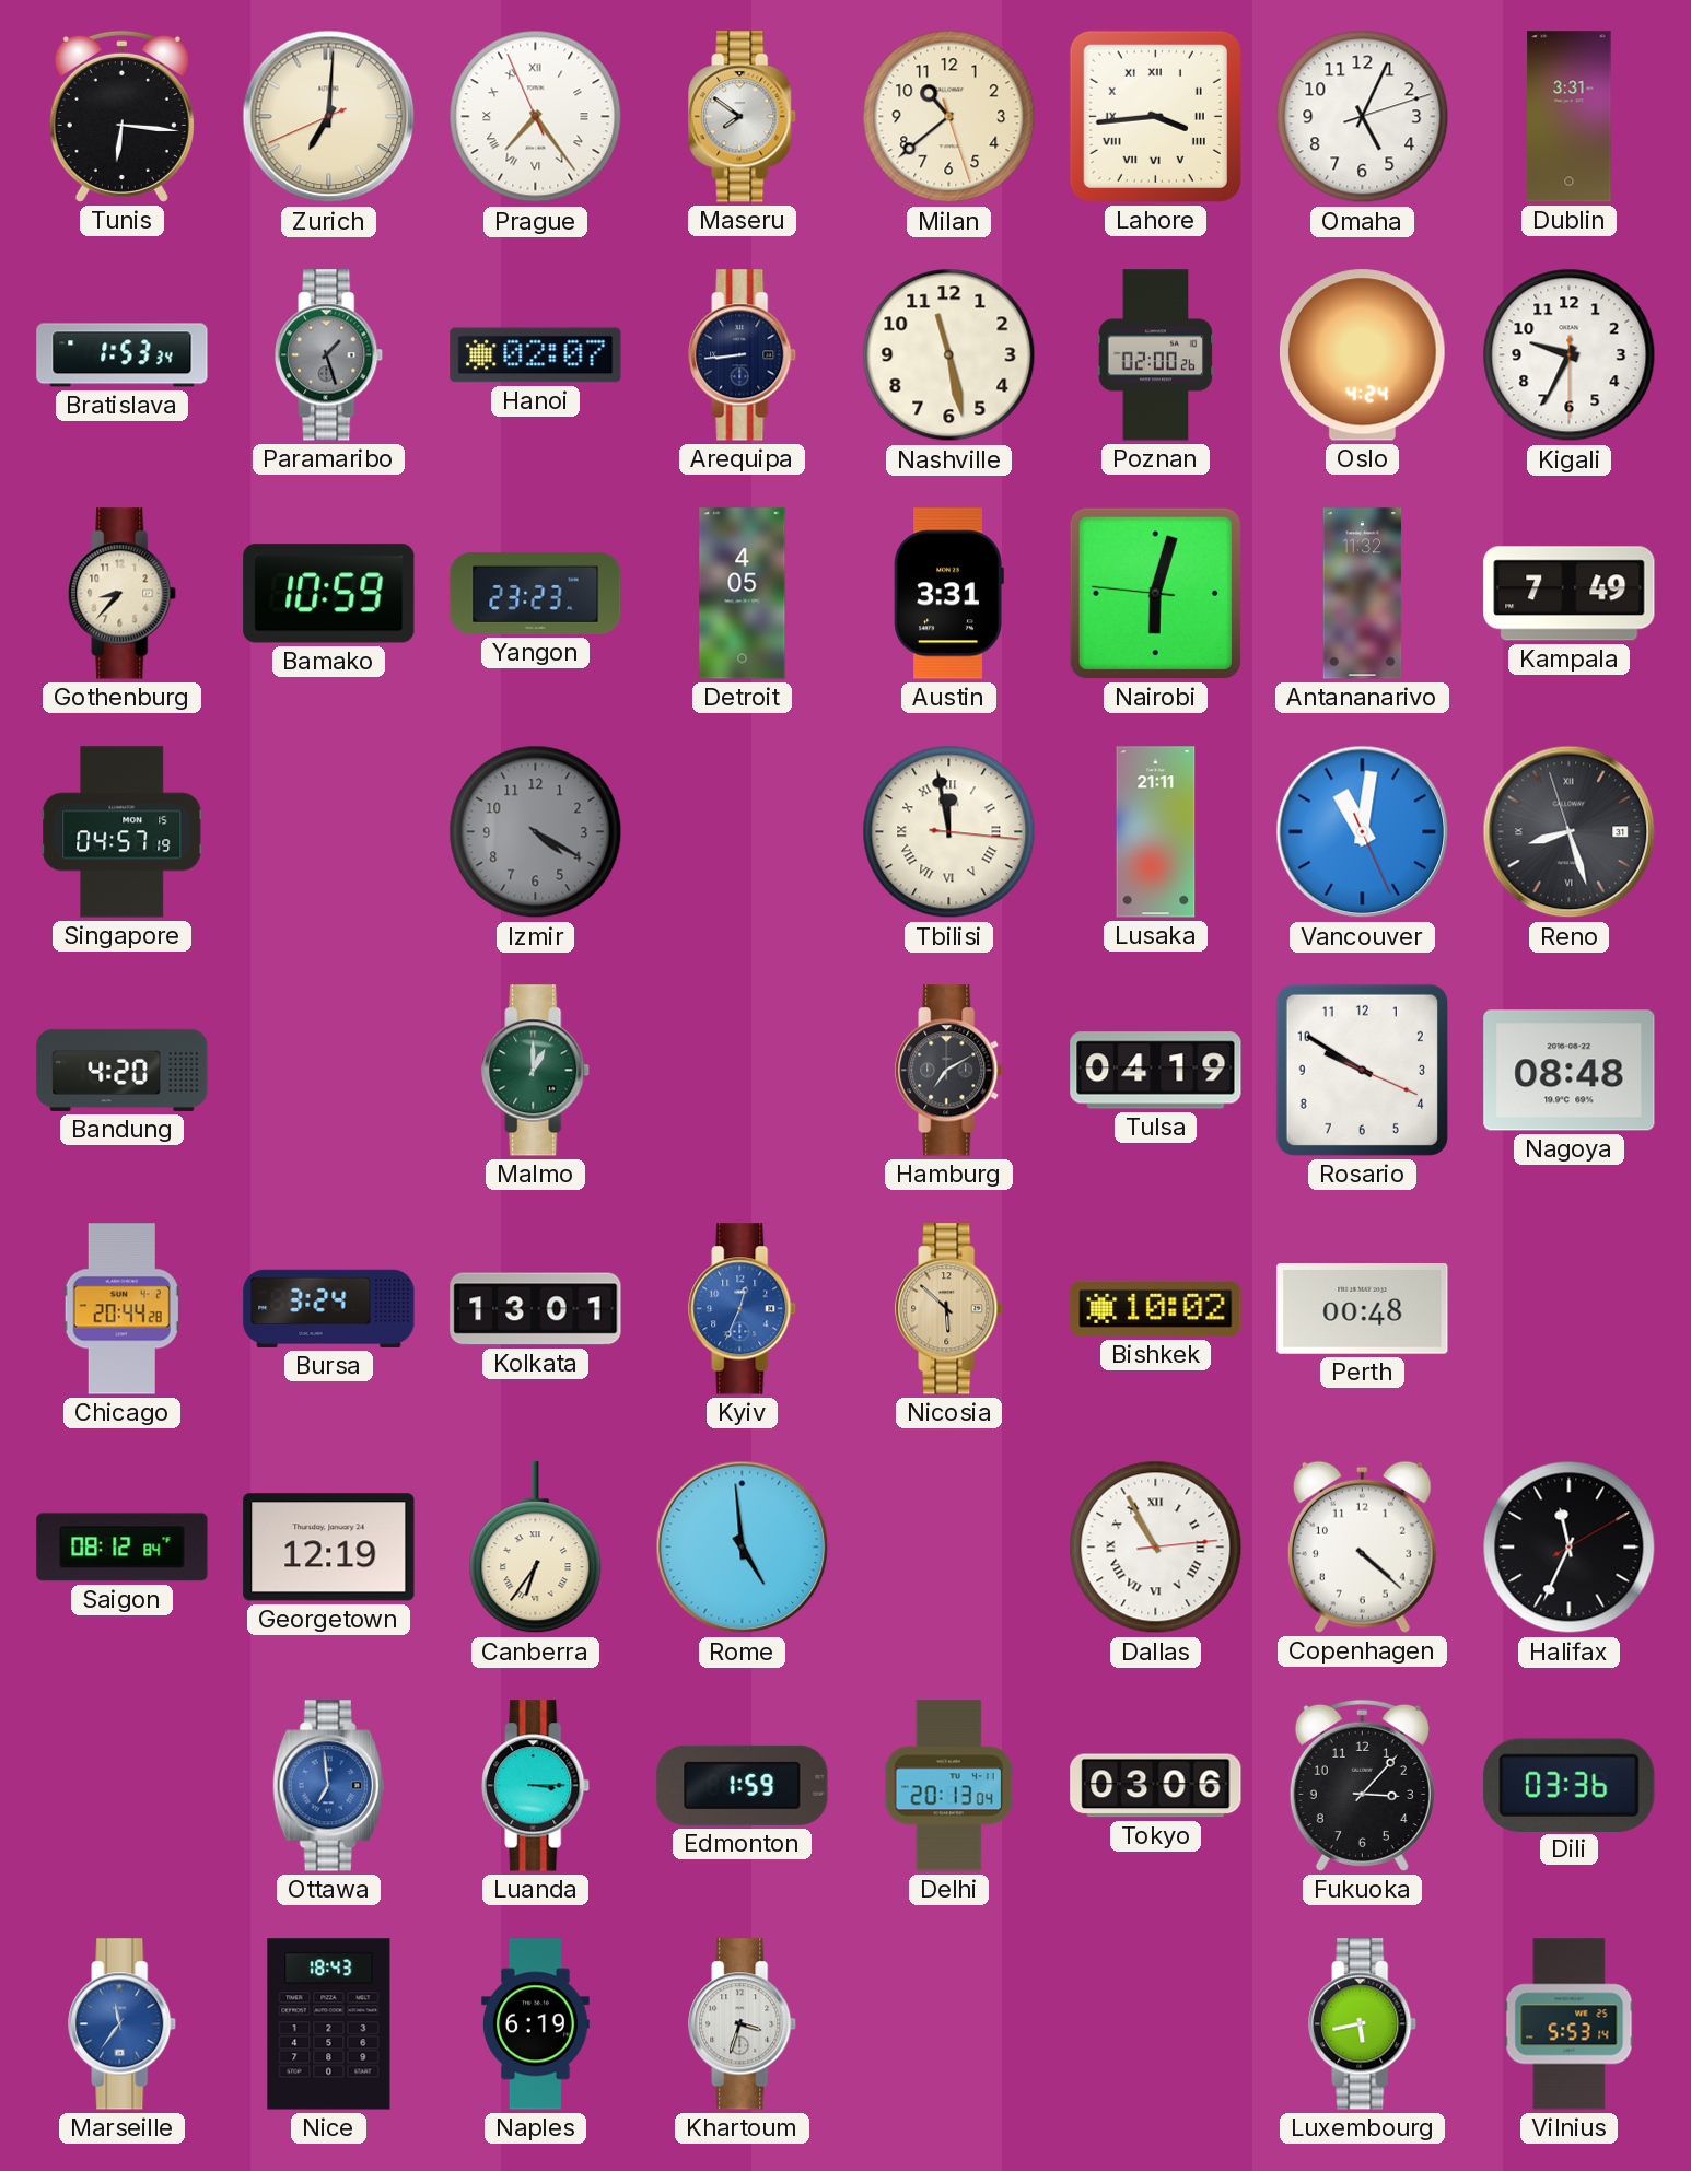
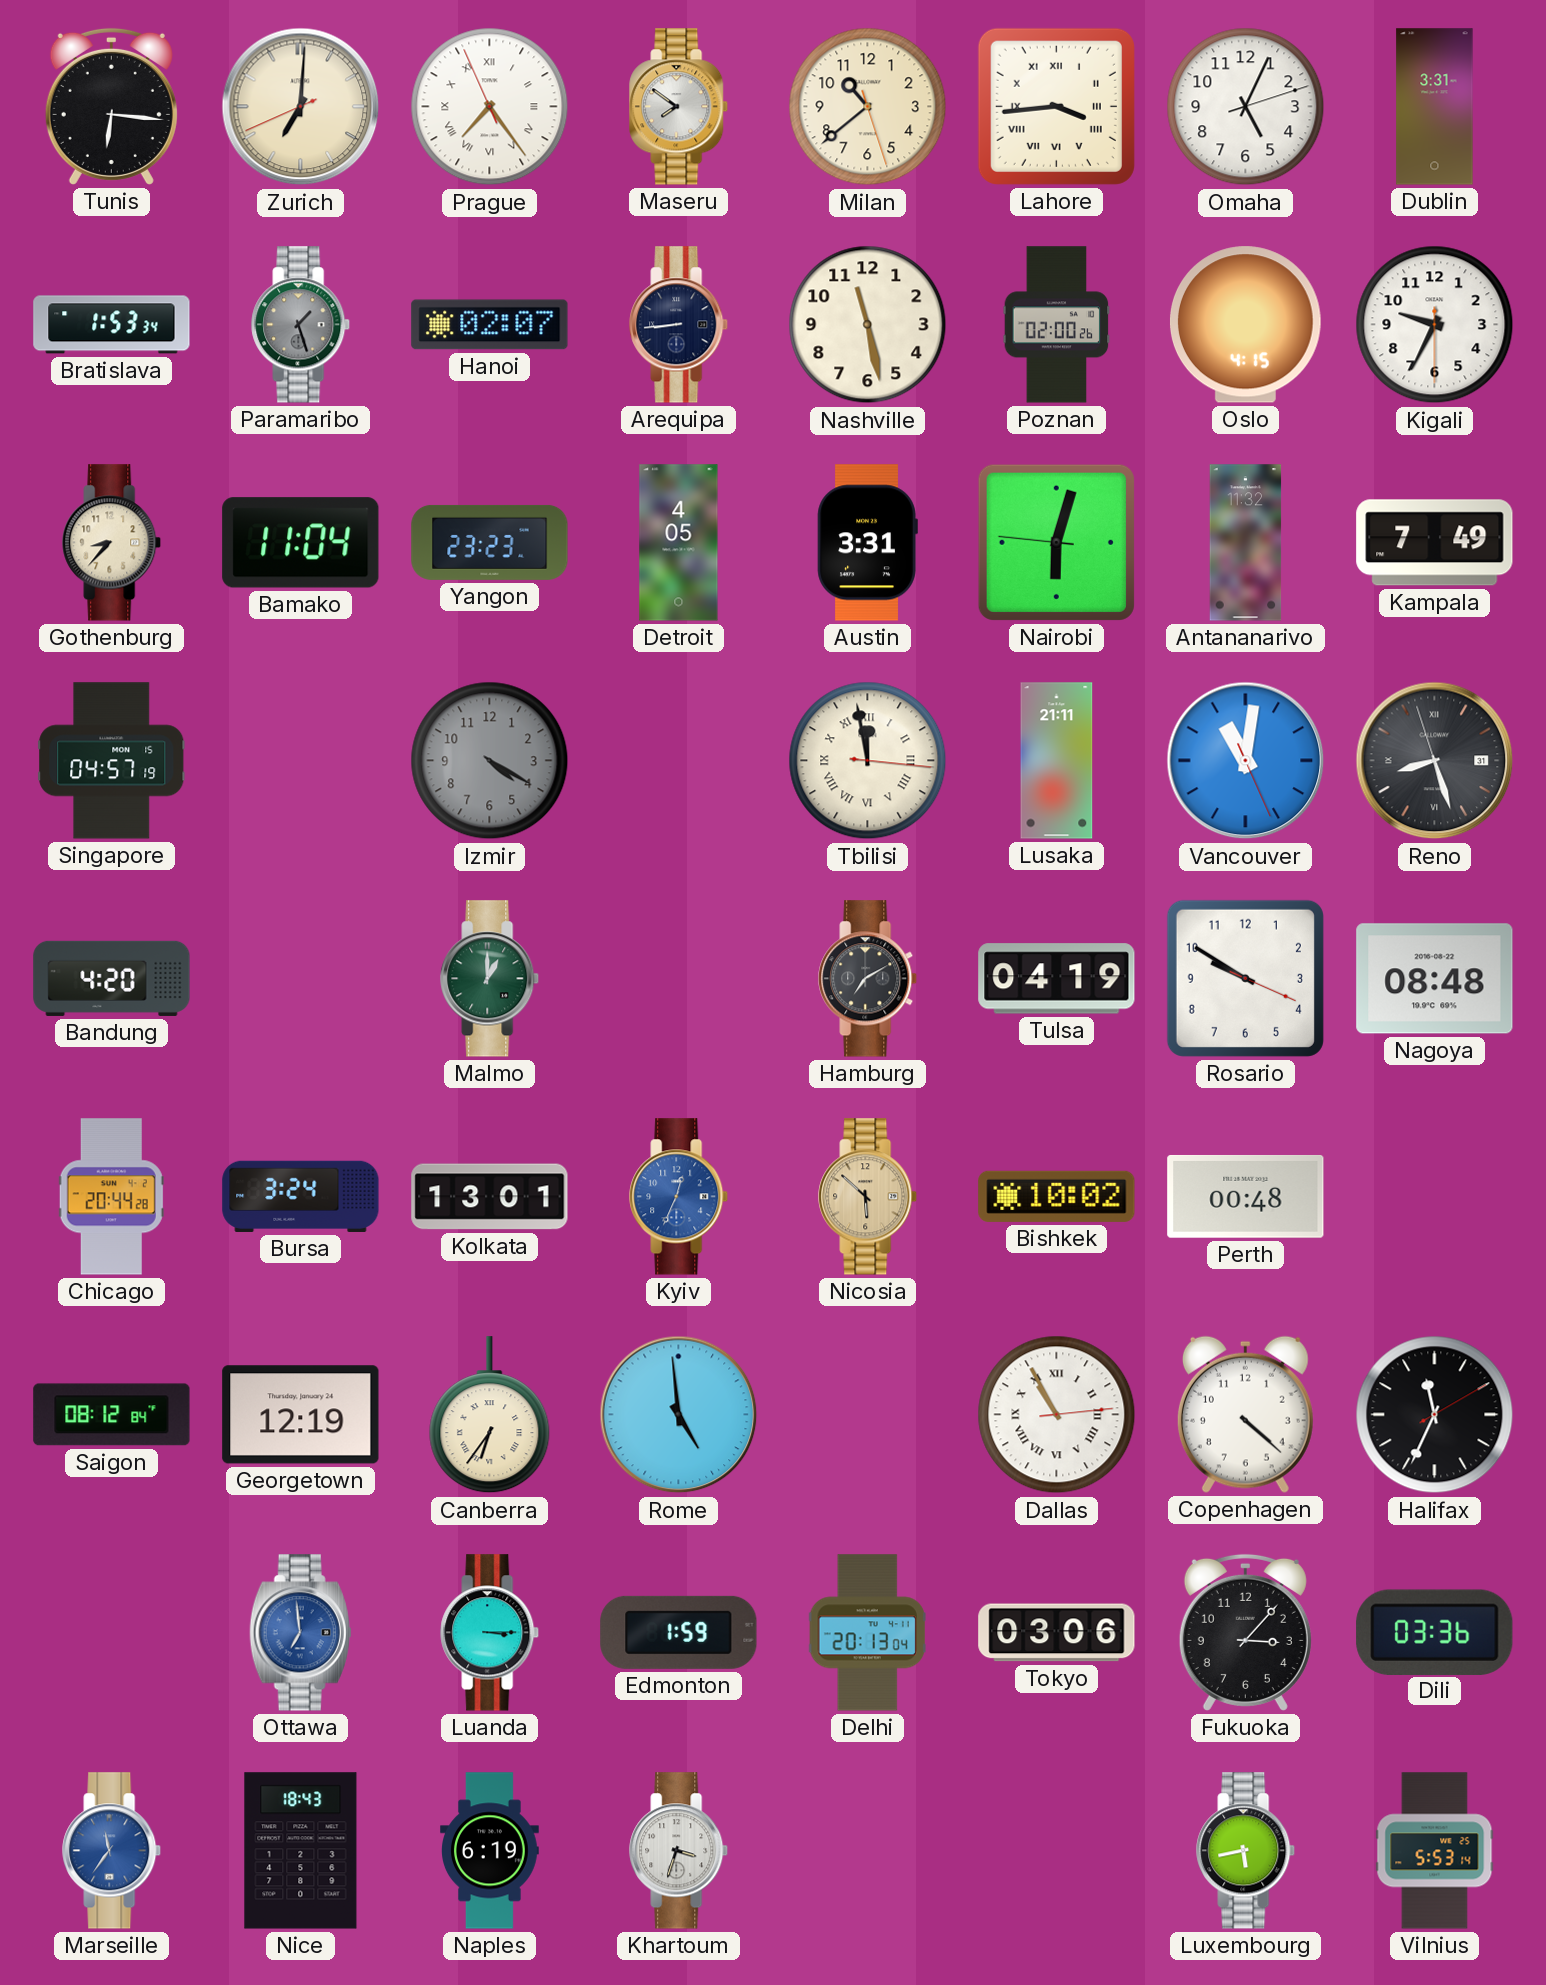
Oslo: 4:24 -> 4:15
Bamako: 10:59 -> 11:04
